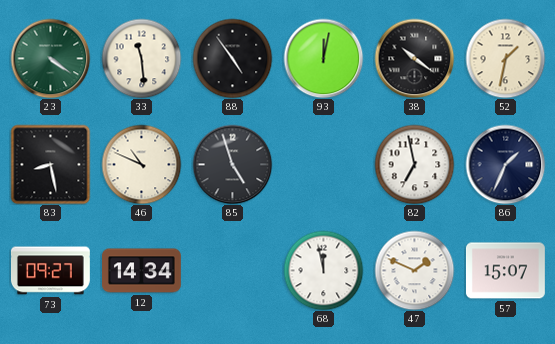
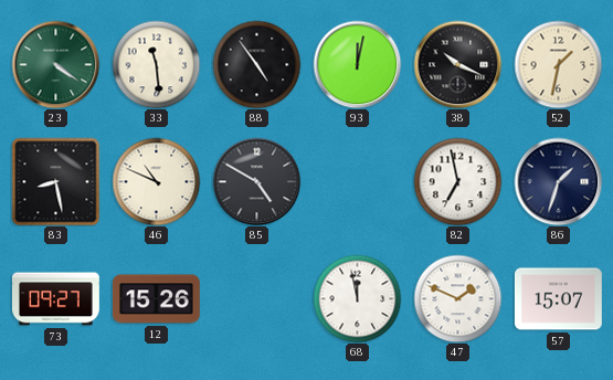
38: 10:21 -> 10:19
85: 4:57 -> 4:50
86: 1:34 -> 1:33
12: 14:34 -> 15:26
